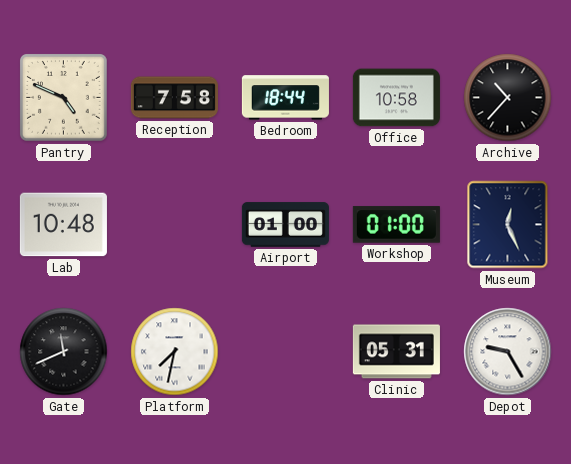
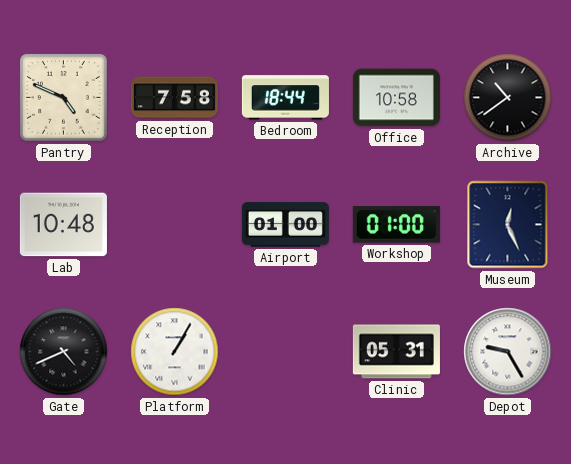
Archive: 10:37 -> 10:39
Gate: 11:41 -> 4:41
Platform: 7:32 -> 1:05
